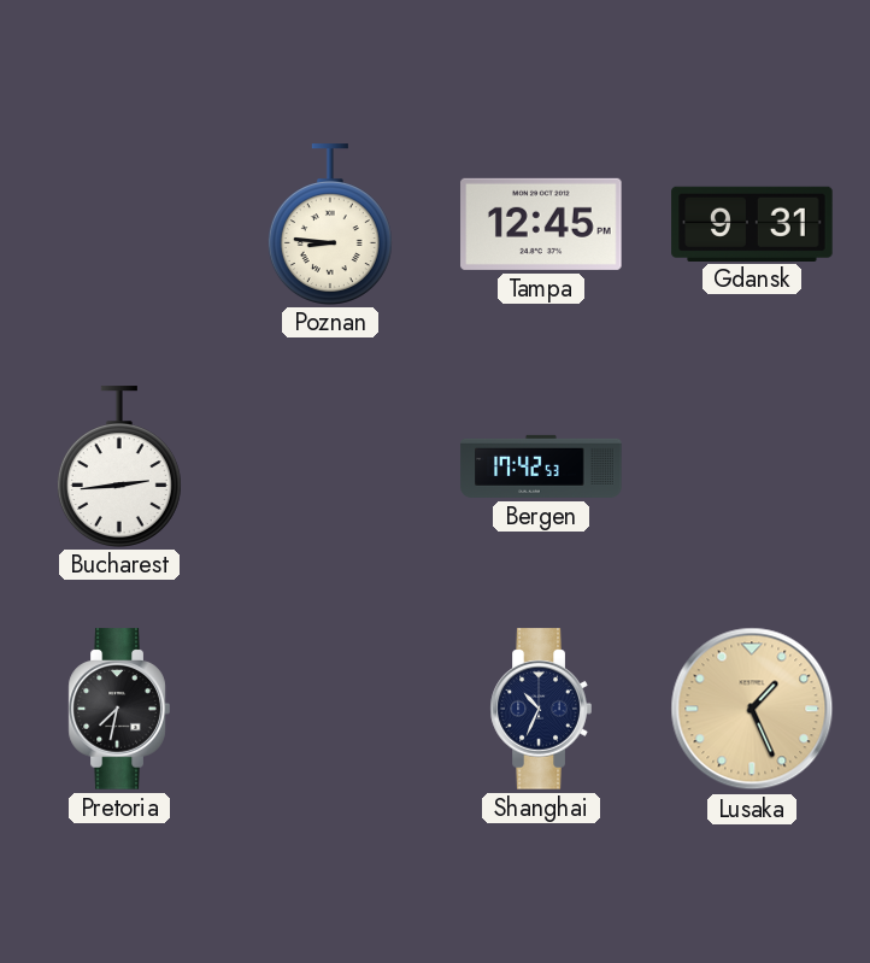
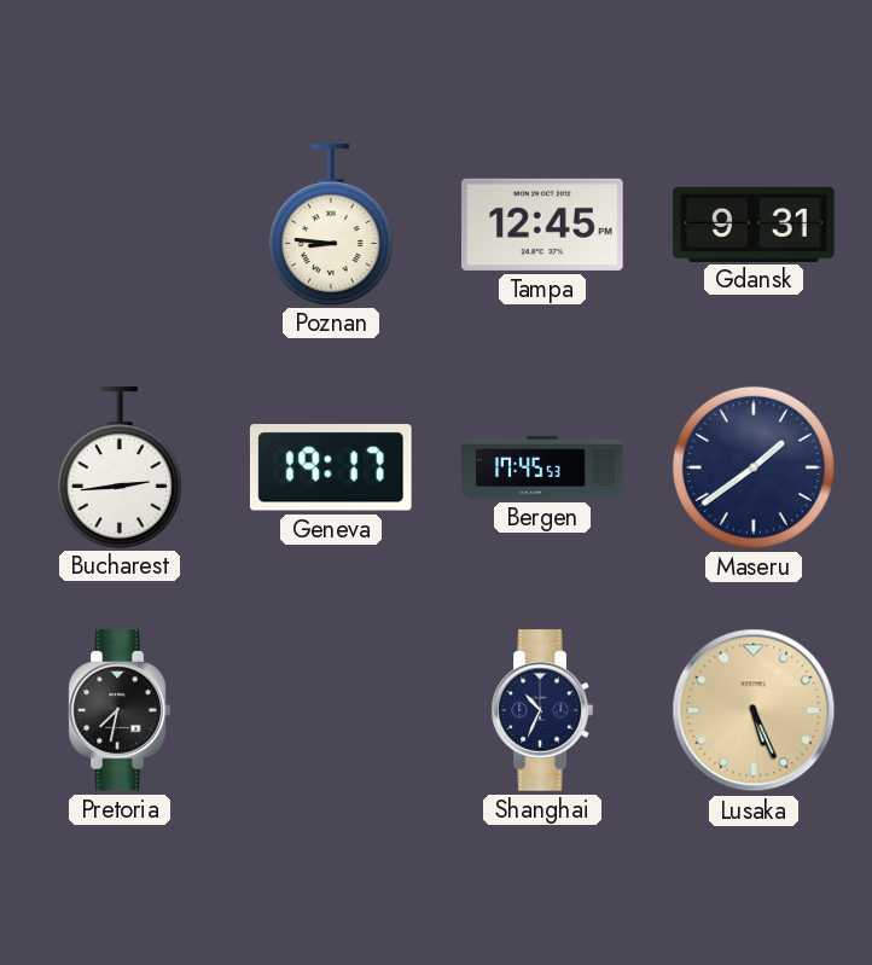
Geneva: none -> 19:17
Bergen: 17:42 -> 17:45
Maseru: none -> 1:39
Lusaka: 1:26 -> 5:26
